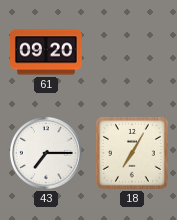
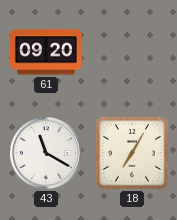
43: 7:15 -> 11:20
